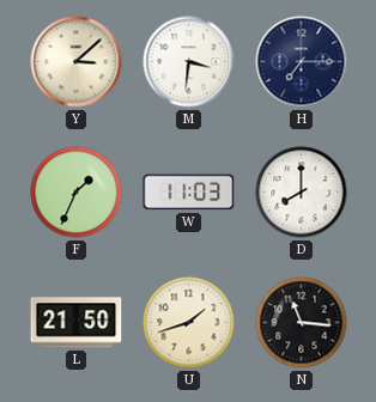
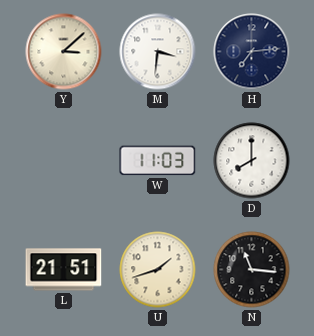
H: 7:15 -> 7:14
F: 1:34 -> none
L: 21:50 -> 21:51
